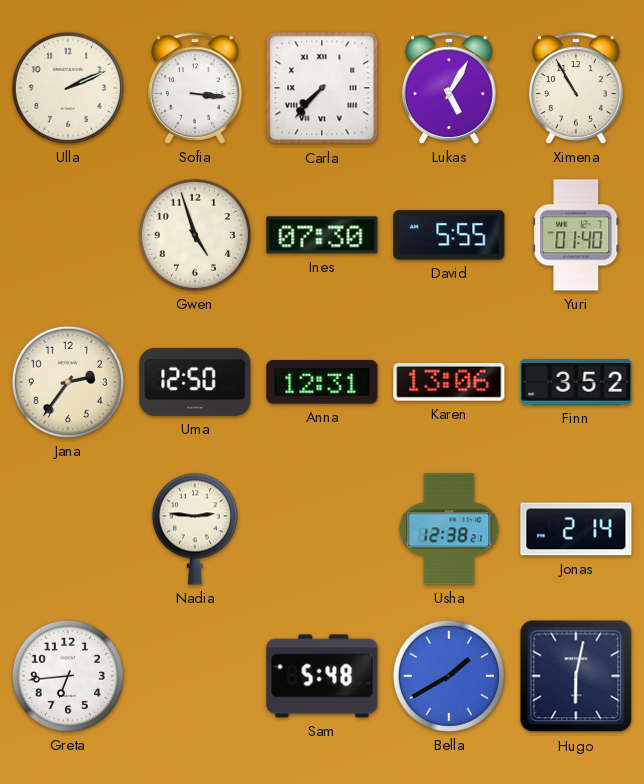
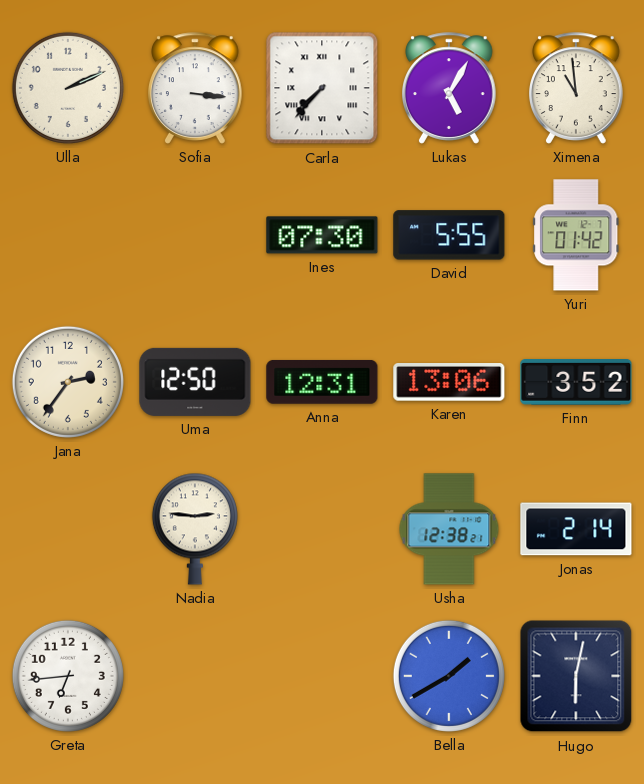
Ximena: 10:55 -> 10:59
Gwen: 4:57 -> none
Yuri: 01:40 -> 01:42
Sam: 5:48 -> none
